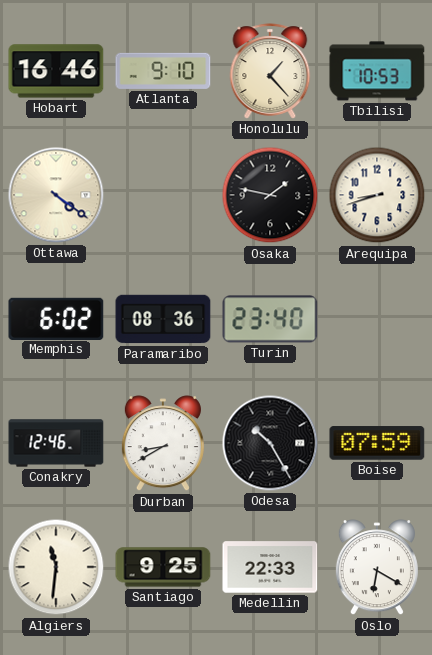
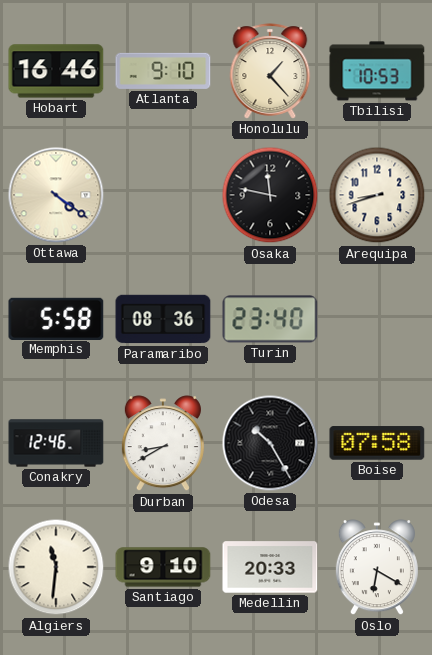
Osaka: 1:47 -> 11:47
Memphis: 6:02 -> 5:58
Boise: 07:59 -> 07:58
Santiago: 9:25 -> 9:10
Medellin: 22:33 -> 20:33
